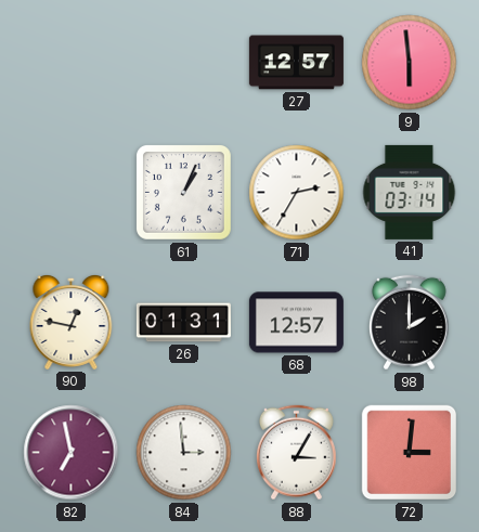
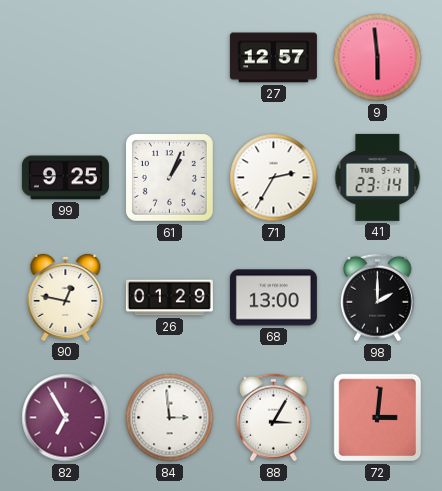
99: none -> 9:25
41: 03:14 -> 23:14
26: 01:31 -> 01:29
68: 12:57 -> 13:00
82: 6:58 -> 6:55
